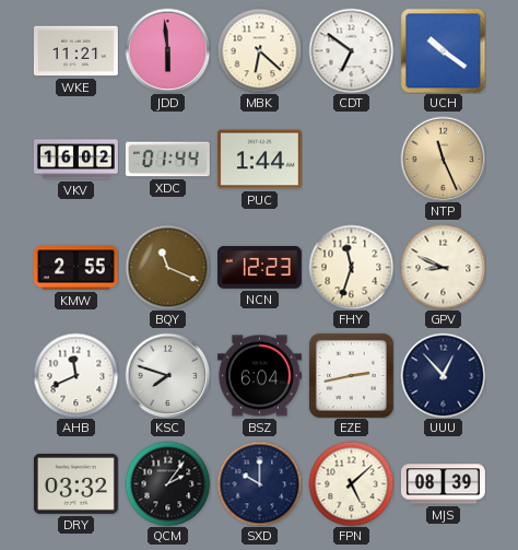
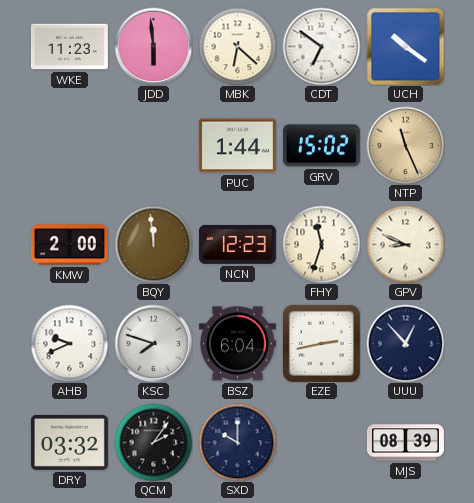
WKE: 11:21 -> 11:23
VKV: 16:02 -> none
XDC: 01:44 -> none
GRV: none -> 15:02
KMW: 2:55 -> 2:00
BQY: 11:19 -> 11:59
AHB: 11:41 -> 9:41
FPN: 5:08 -> none
